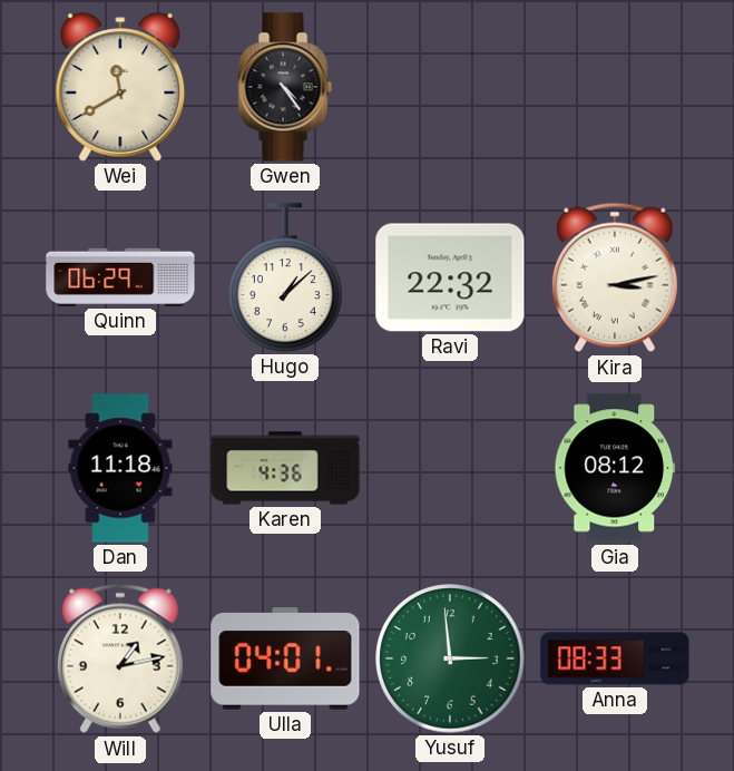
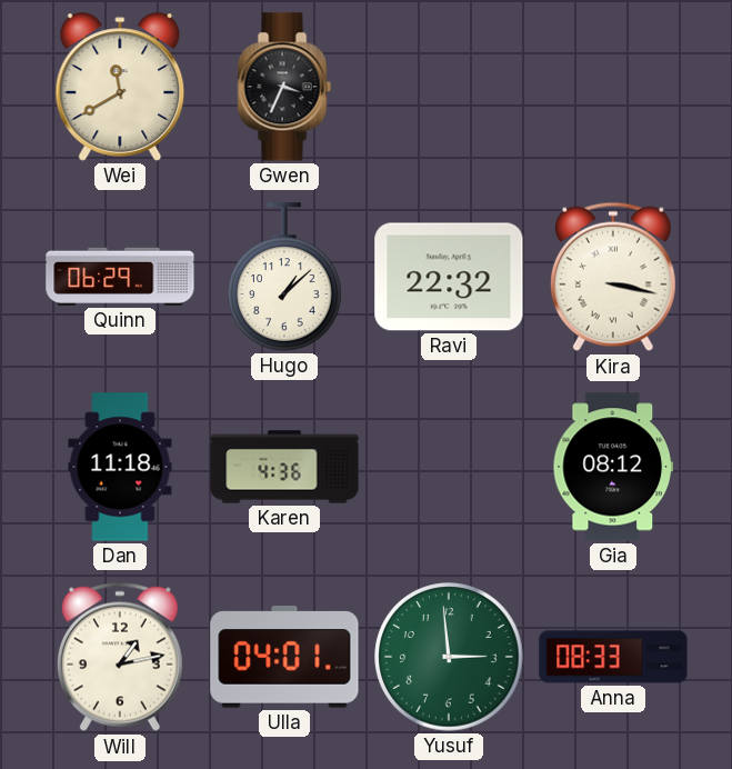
Gwen: 4:24 -> 3:34
Kira: 3:13 -> 3:17
